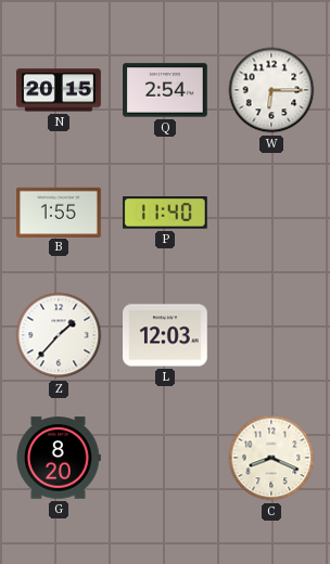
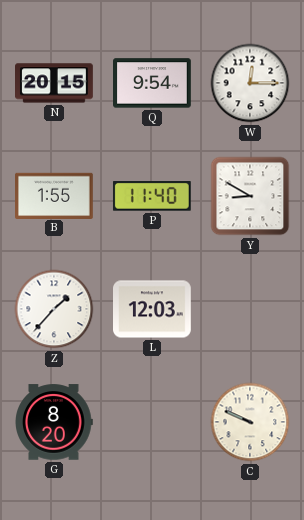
Q: 2:54 -> 9:54
W: 6:15 -> 12:15
Y: none -> 8:50
C: 8:19 -> 9:49
